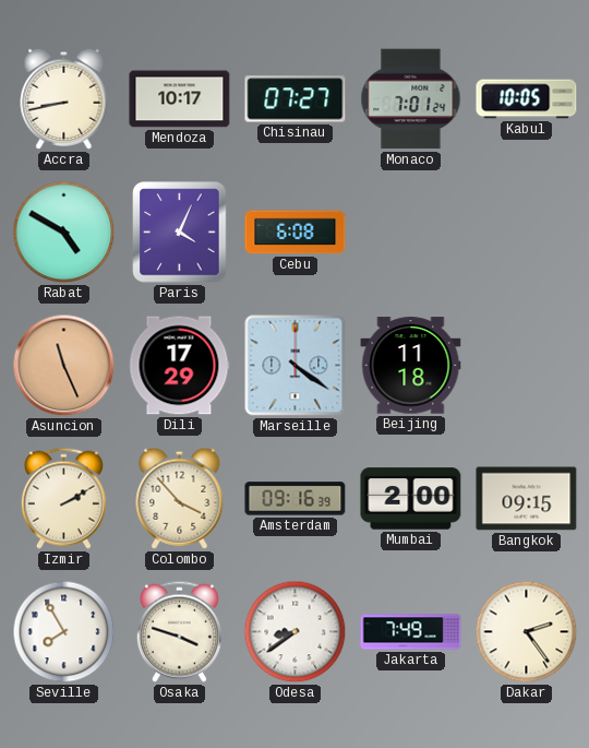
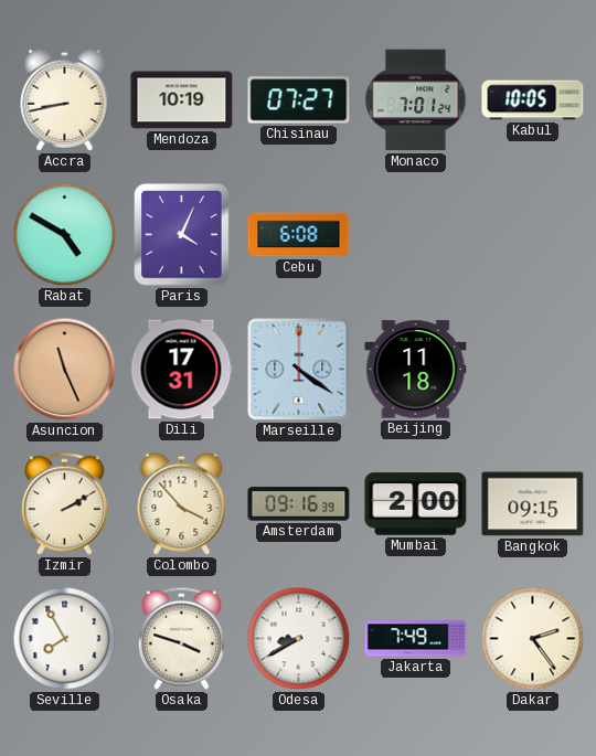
Mendoza: 10:17 -> 10:19
Dili: 17:29 -> 17:31
Odesa: 8:39 -> 8:40
